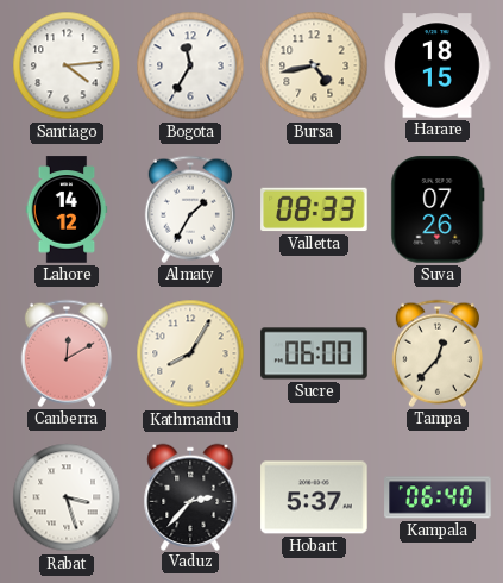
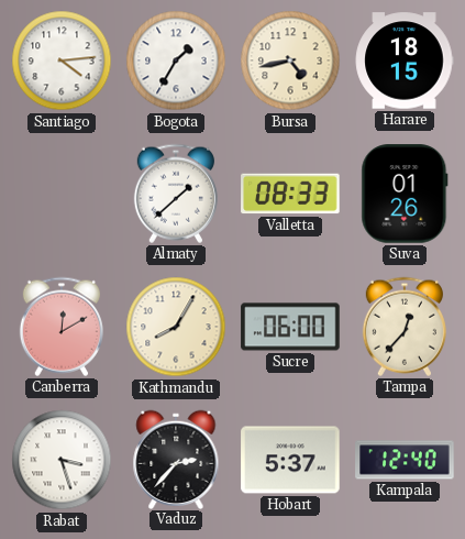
Bogota: 11:35 -> 1:35
Lahore: 14:12 -> none
Almaty: 1:35 -> 1:38
Suva: 07:26 -> 01:26
Kampala: 06:40 -> 12:40
